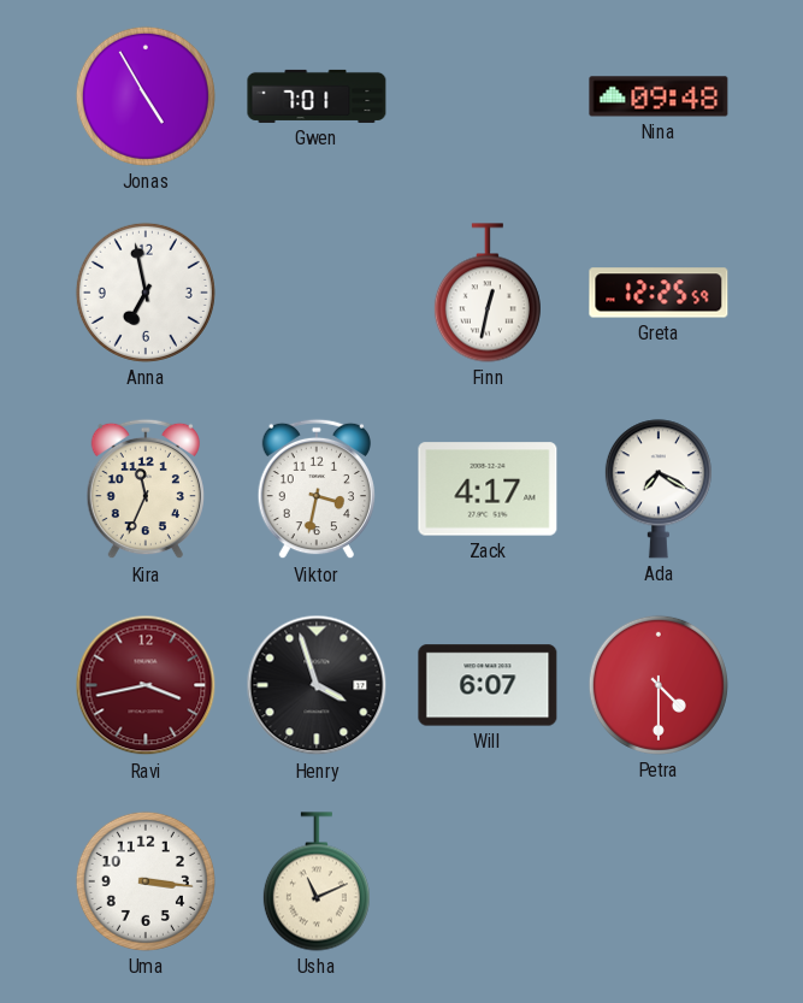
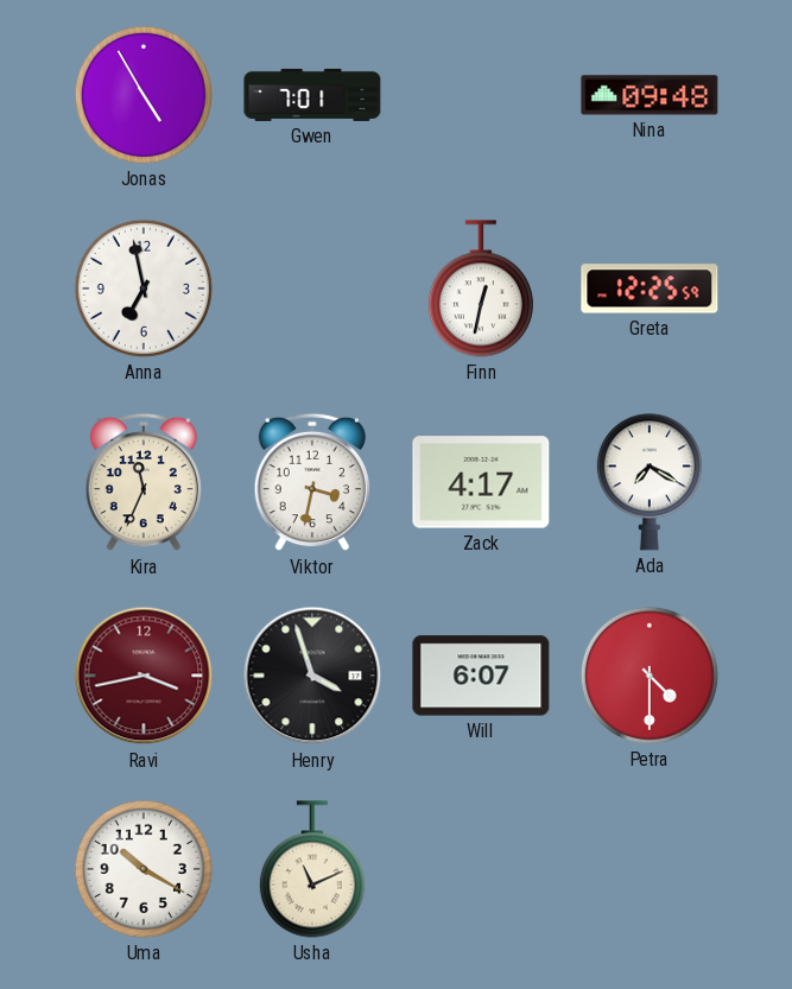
Uma: 3:16 -> 10:20
